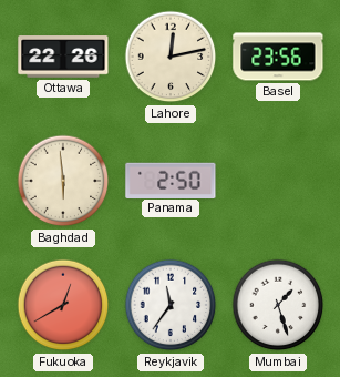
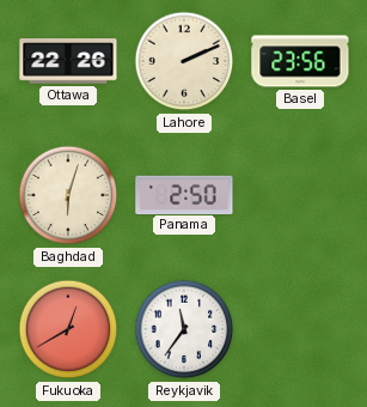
Lahore: 12:13 -> 2:11
Baghdad: 5:59 -> 6:03
Mumbai: 1:27 -> none
